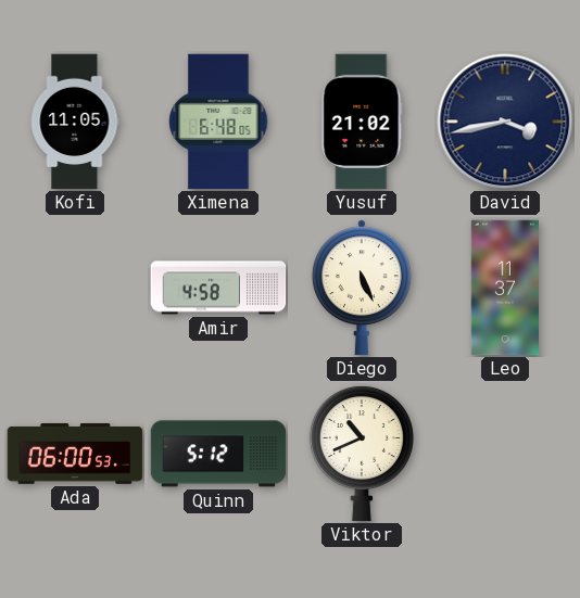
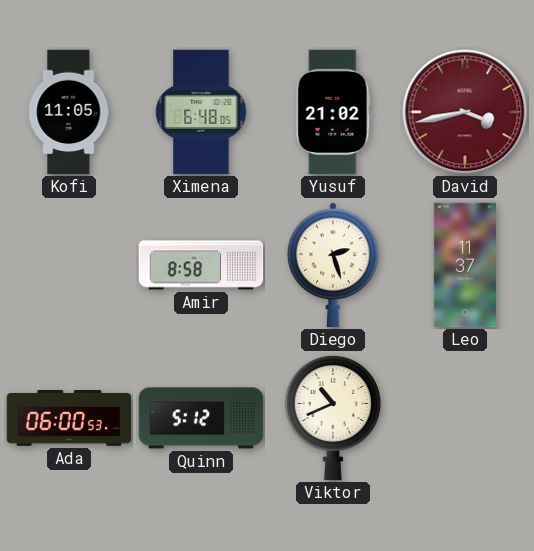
David dial: navy -> burgundy
Amir: 4:58 -> 8:58
Diego: 5:26 -> 2:27
